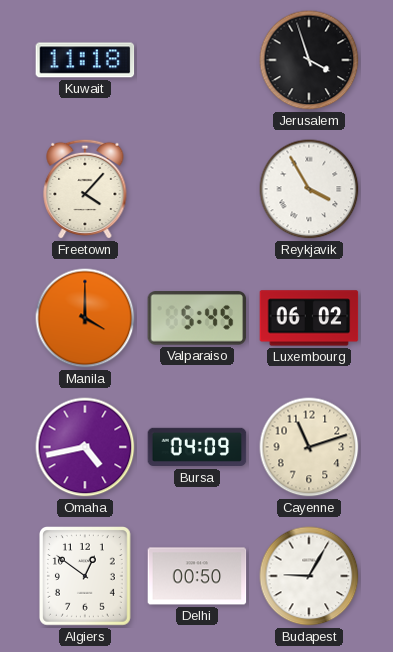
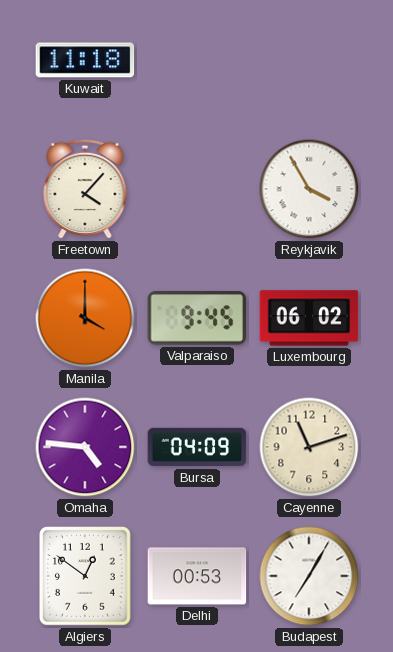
Jerusalem: 3:57 -> none
Valparaiso: 5:45 -> 9:45
Omaha: 4:43 -> 4:46
Delhi: 00:50 -> 00:53
Budapest: 9:05 -> 7:05
